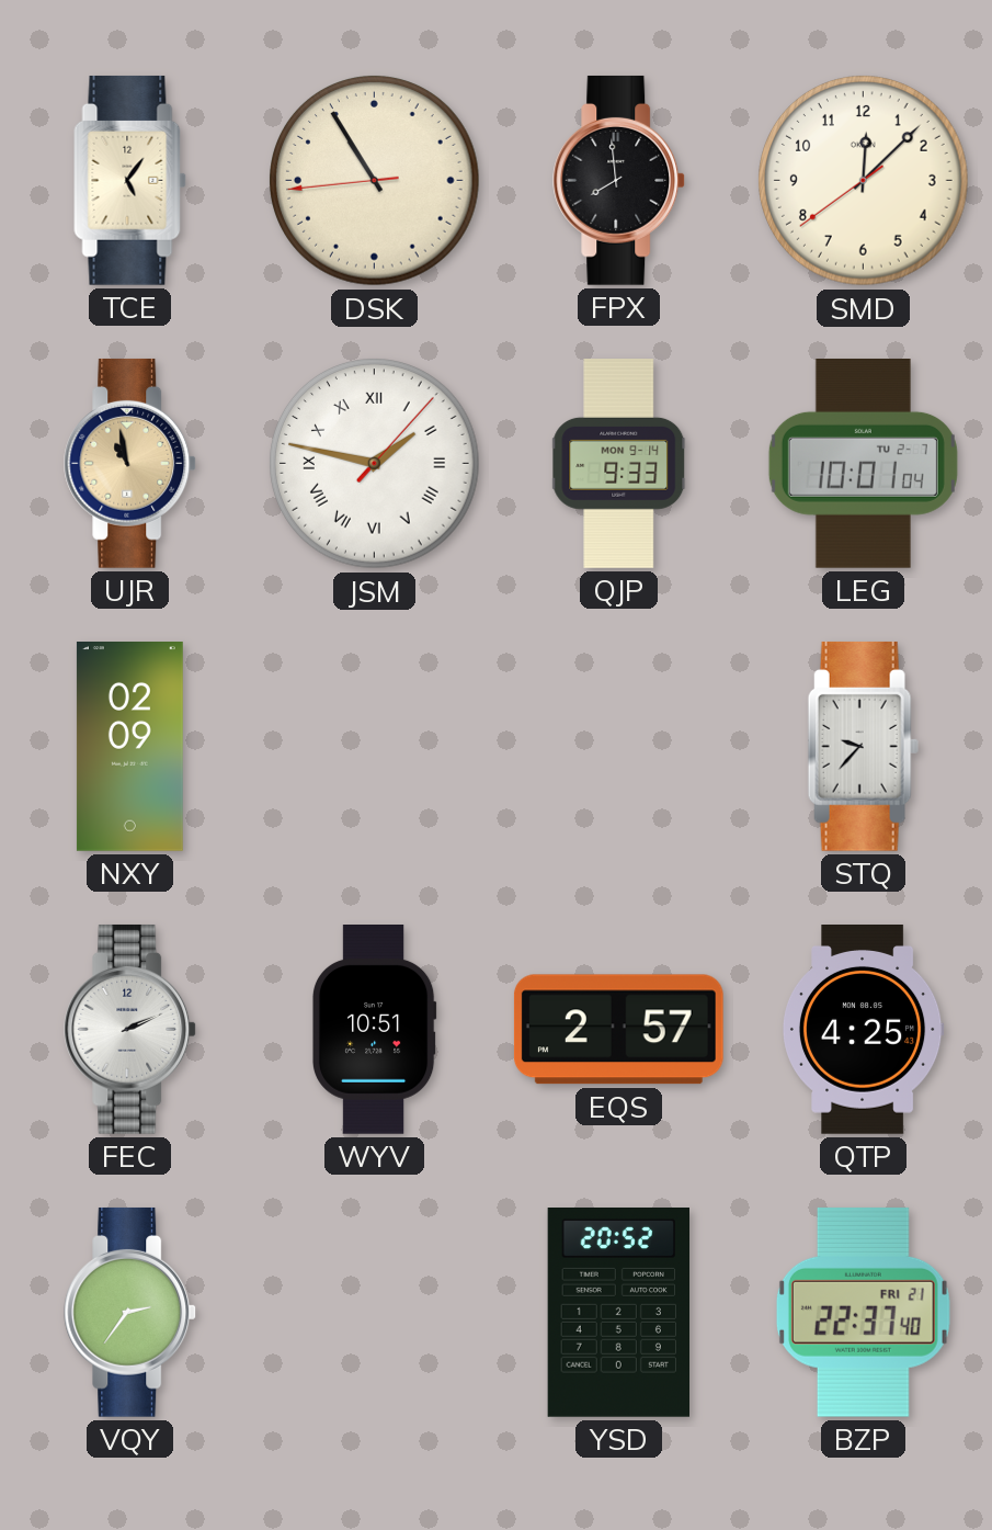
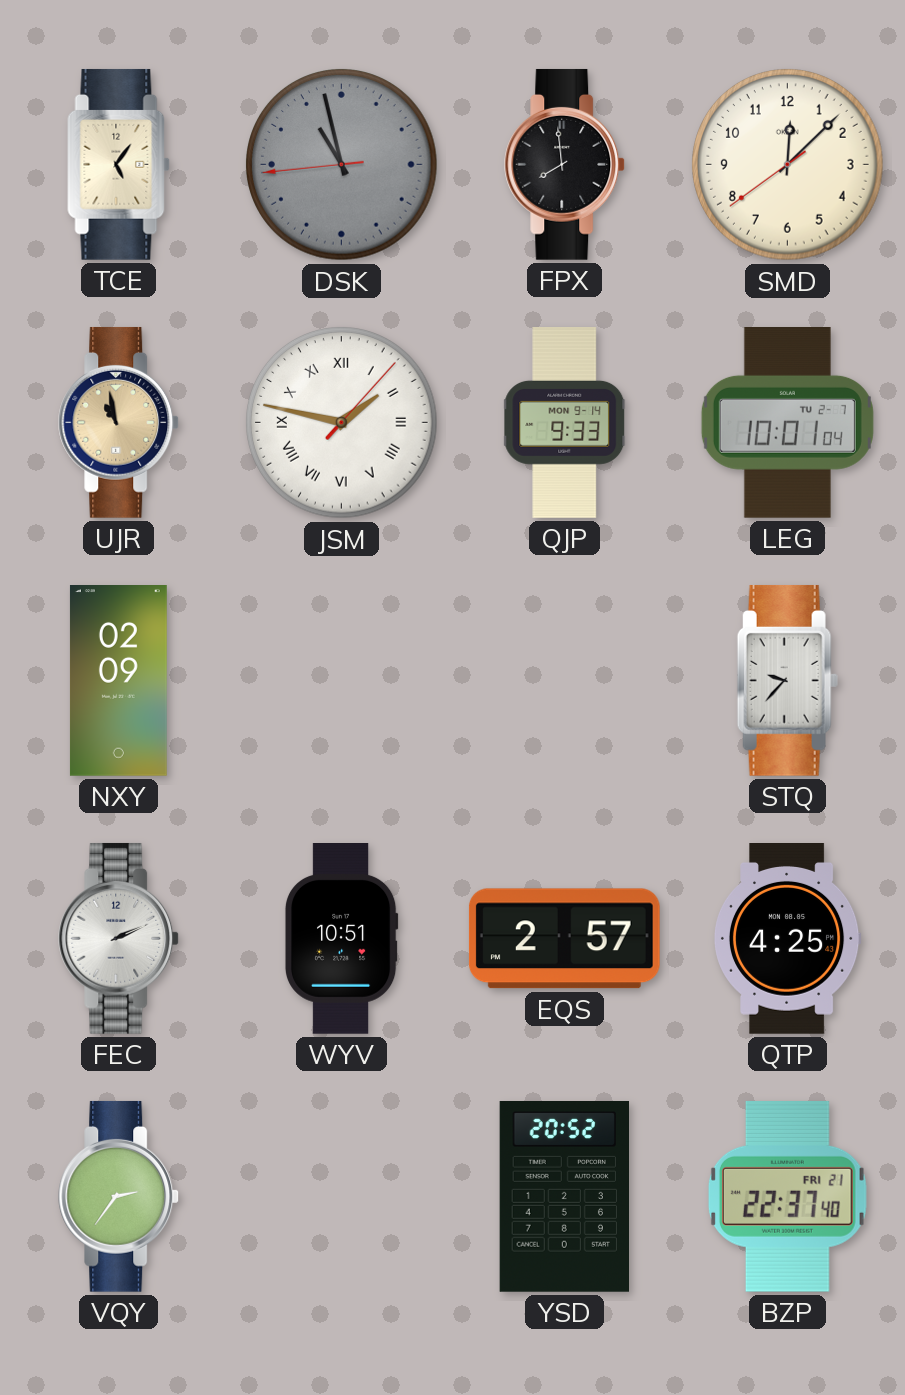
DSK: 10:54 -> 10:57
DSK dial: cream -> grey
